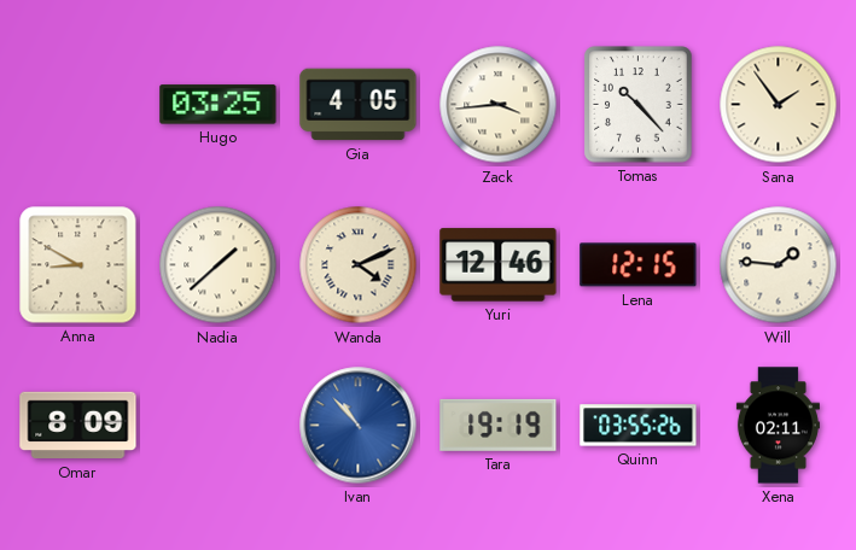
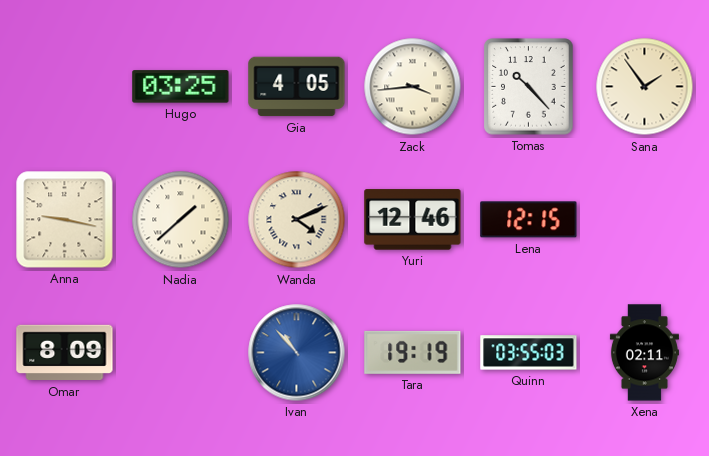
Anna: 8:50 -> 9:17
Will: 1:46 -> none
Quinn: 03:55:26 -> 03:55:03
